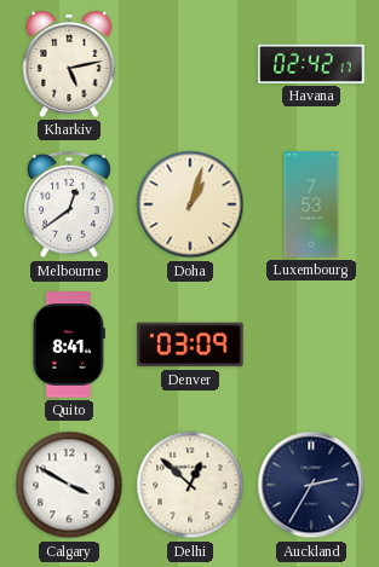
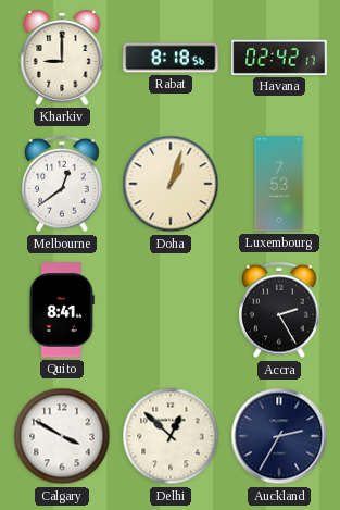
Kharkiv: 5:13 -> 9:00
Rabat: none -> 8:18
Denver: 03:09 -> none
Accra: none -> 2:25
